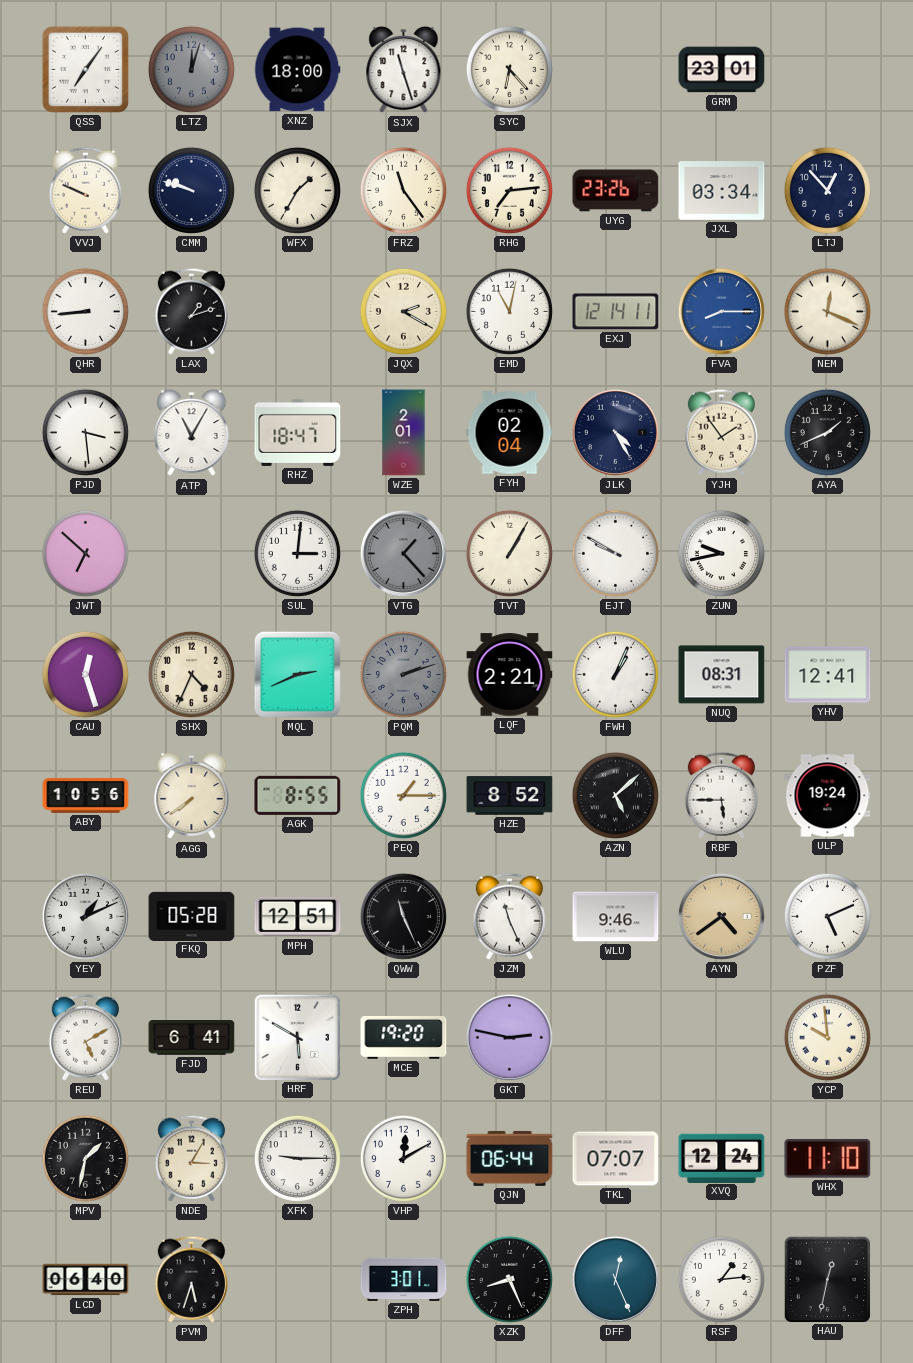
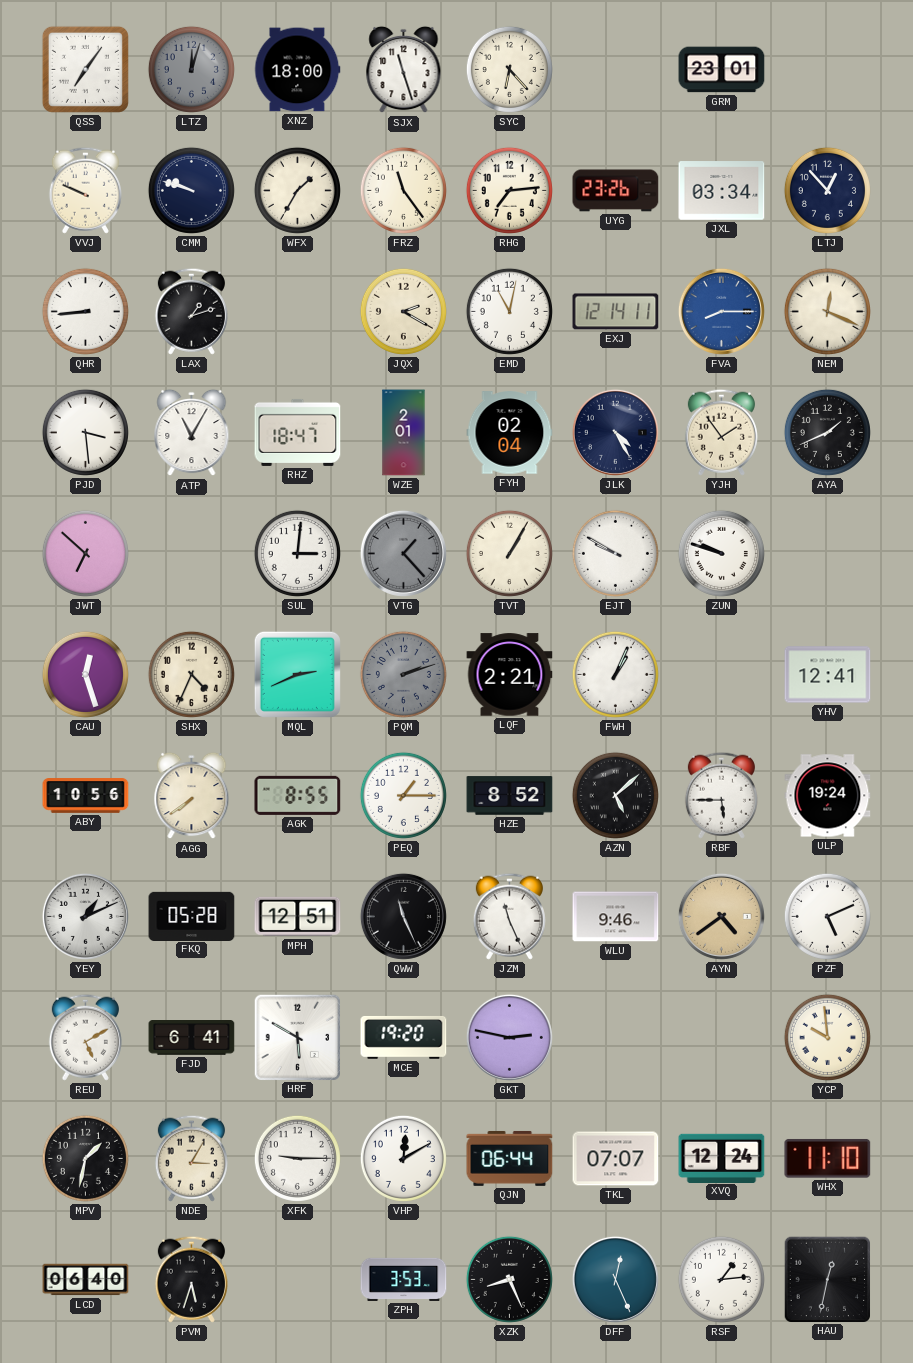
ZUN: 9:43 -> 9:48
NUQ: 08:31 -> none
ZPH: 3:01 -> 3:53
